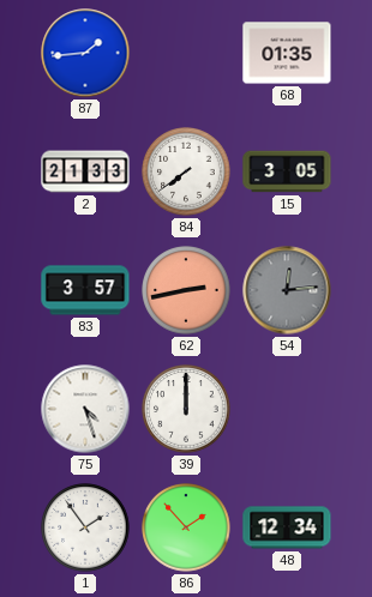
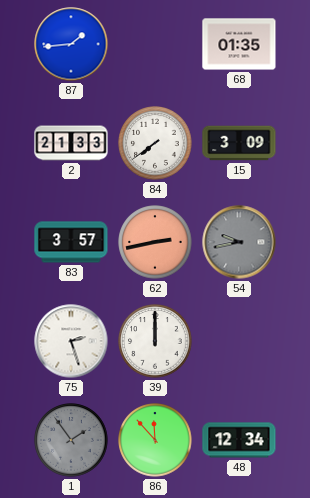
15: 3:05 -> 3:09
54: 12:14 -> 9:43
75: 4:27 -> 2:27
1 dial: white -> grey
86: 1:53 -> 11:53
